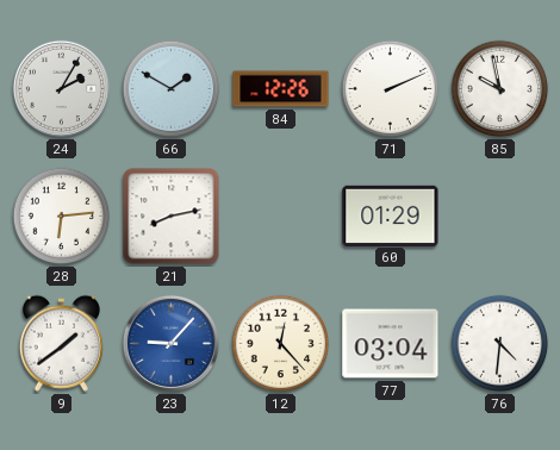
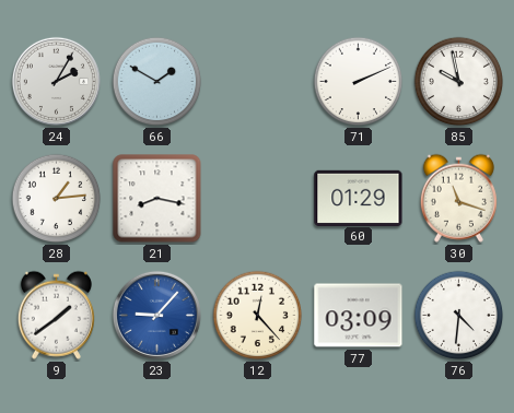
84: 12:26 -> none
28: 6:14 -> 1:14
21: 8:13 -> 8:17
30: none -> 11:18
77: 03:04 -> 03:09
